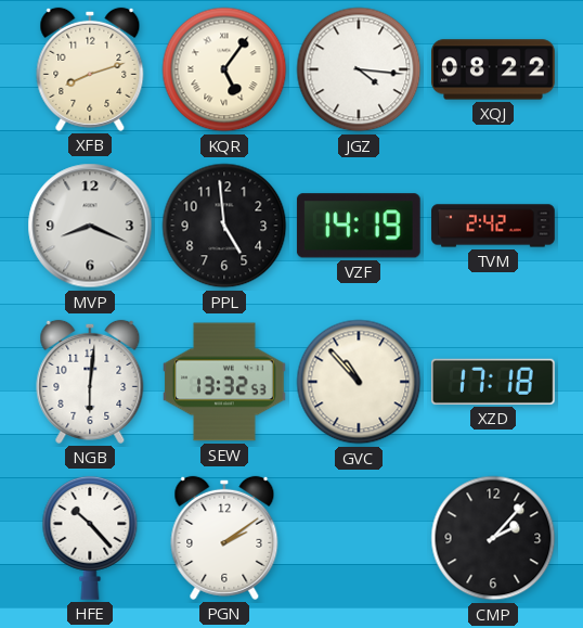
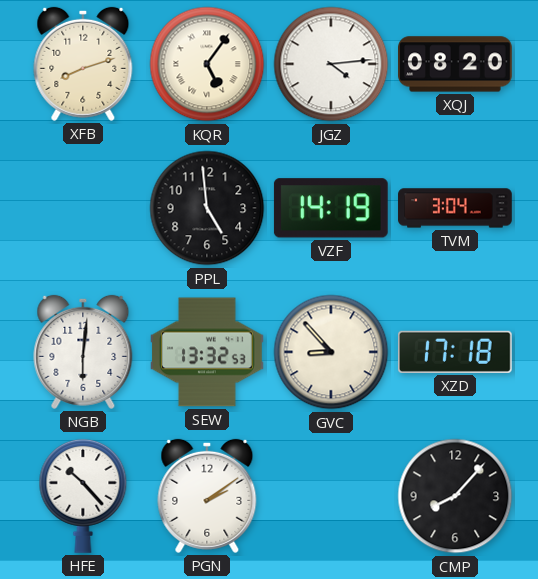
JGZ: 4:16 -> 4:14
XQJ: 08:22 -> 08:20
MVP: 8:19 -> none
TVM: 2:42 -> 3:04
GVC: 10:53 -> 8:53
CMP: 2:07 -> 8:07
